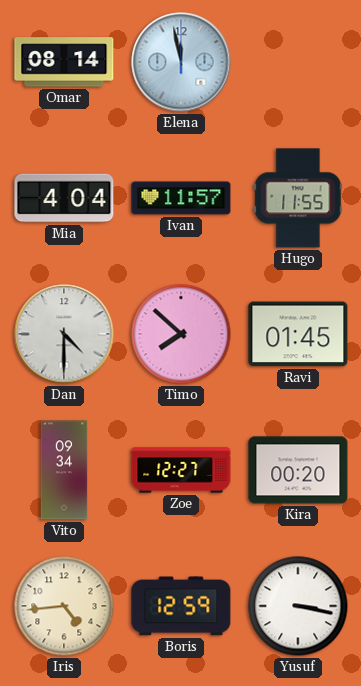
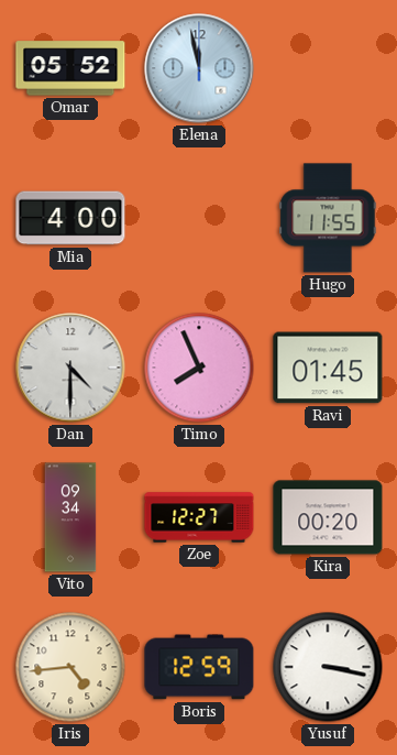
Omar: 08:14 -> 05:52
Mia: 4:04 -> 4:00
Ivan: 11:57 -> none
Timo: 7:52 -> 7:56
